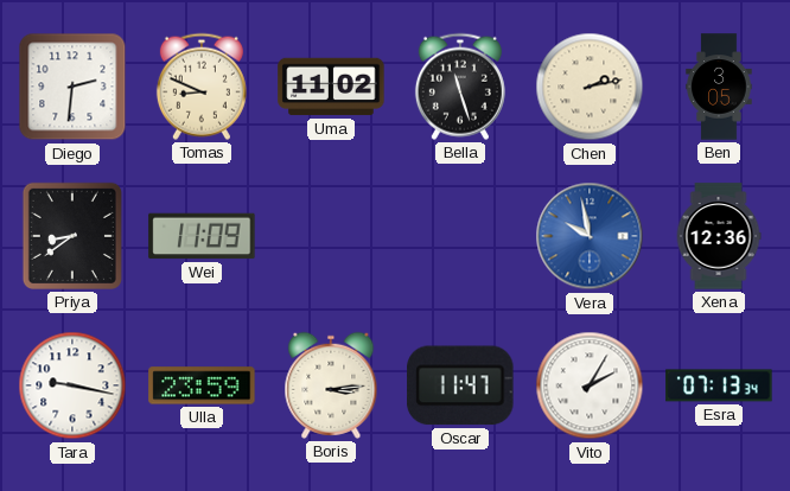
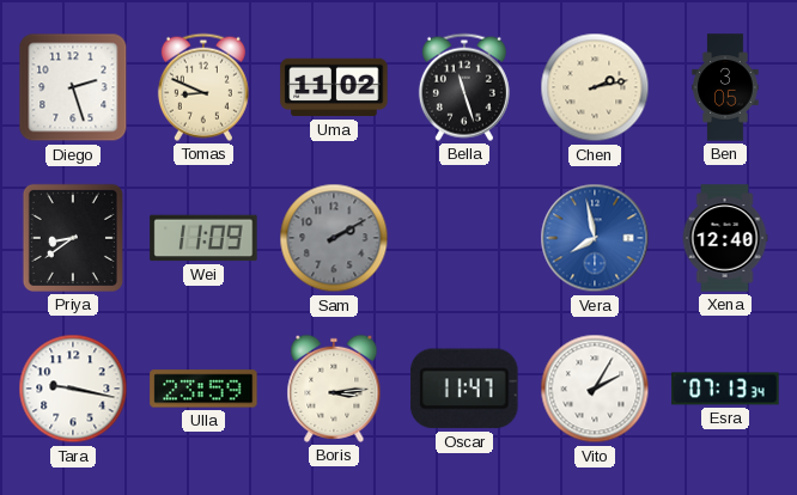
Diego: 2:31 -> 2:27
Sam: none -> 2:10
Vera: 9:58 -> 7:58
Xena: 12:36 -> 12:40
